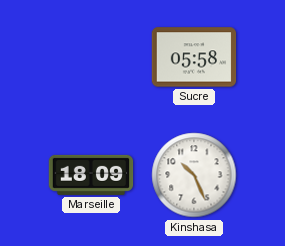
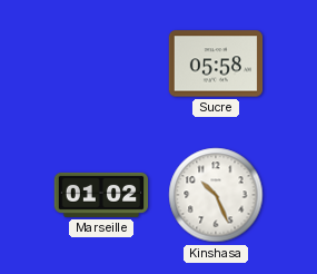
Marseille: 18:09 -> 01:02
